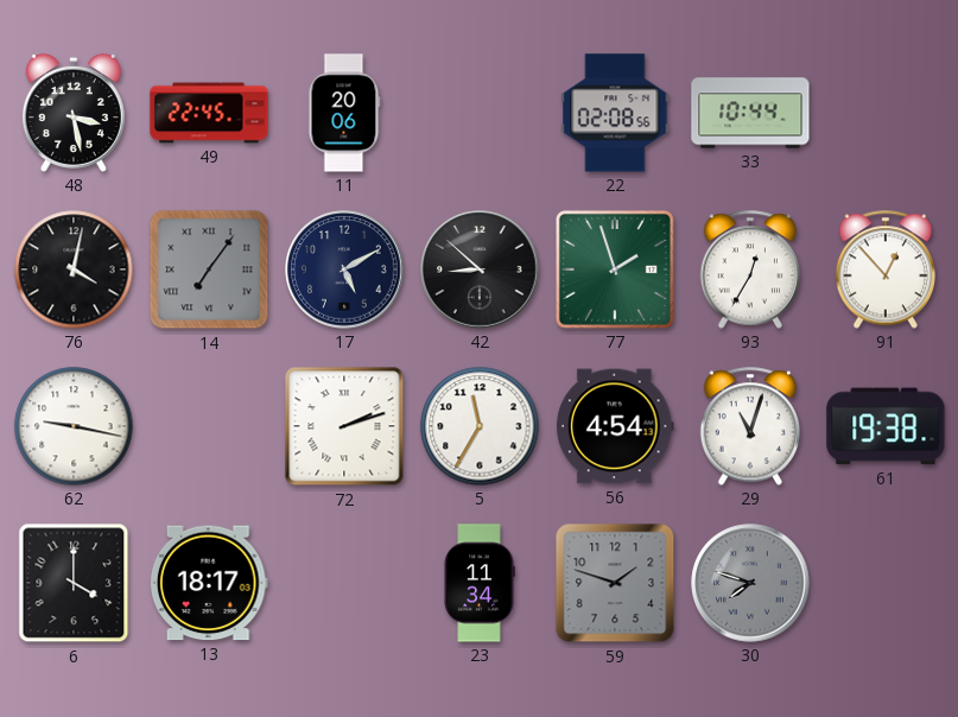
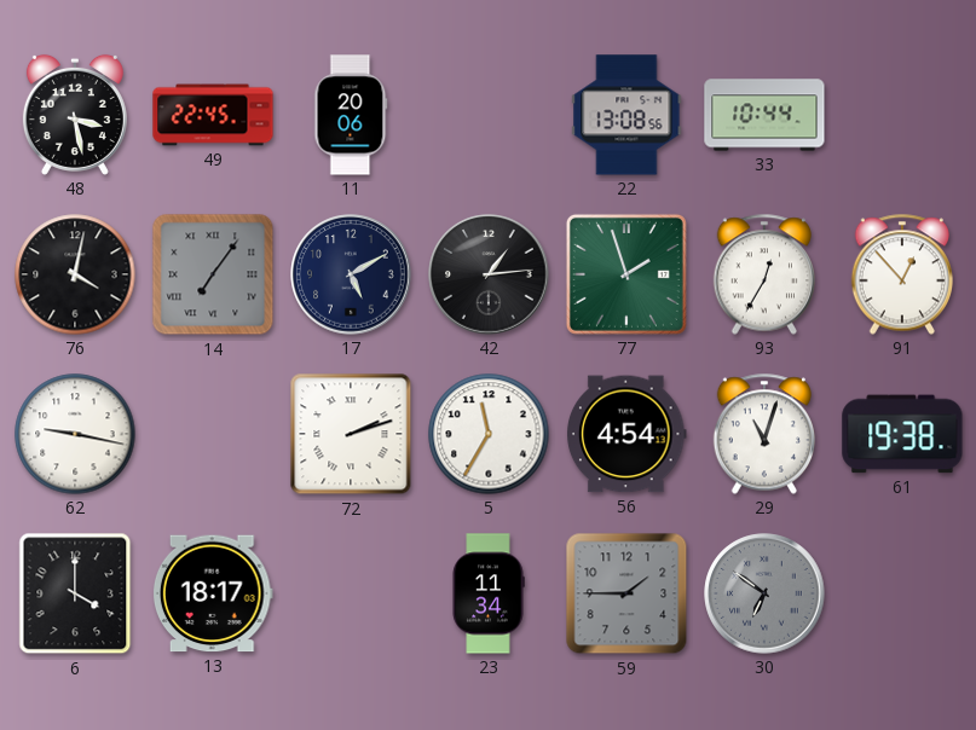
22: 02:08 -> 13:08
42: 8:52 -> 1:14
59: 1:48 -> 1:45
30: 7:48 -> 6:51
